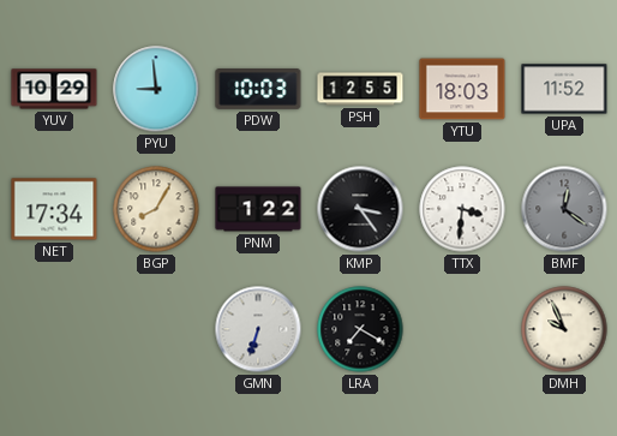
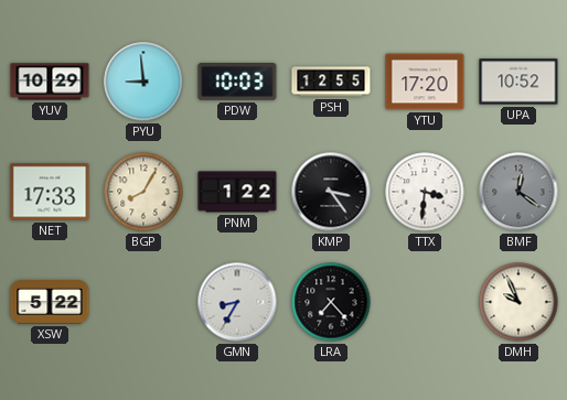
YTU: 18:03 -> 17:20
UPA: 11:52 -> 10:52
NET: 17:34 -> 17:33
XSW: none -> 5:22
GMN: 6:33 -> 8:35
LRA: 7:20 -> 7:23
